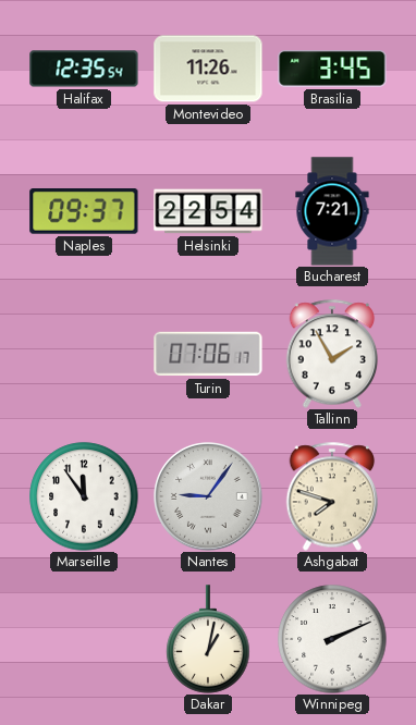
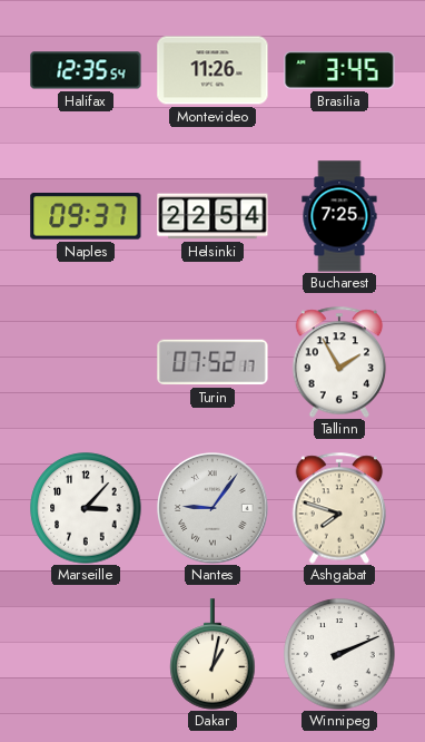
Bucharest: 7:21 -> 7:25
Turin: 07:06 -> 07:52
Marseille: 11:54 -> 3:07
